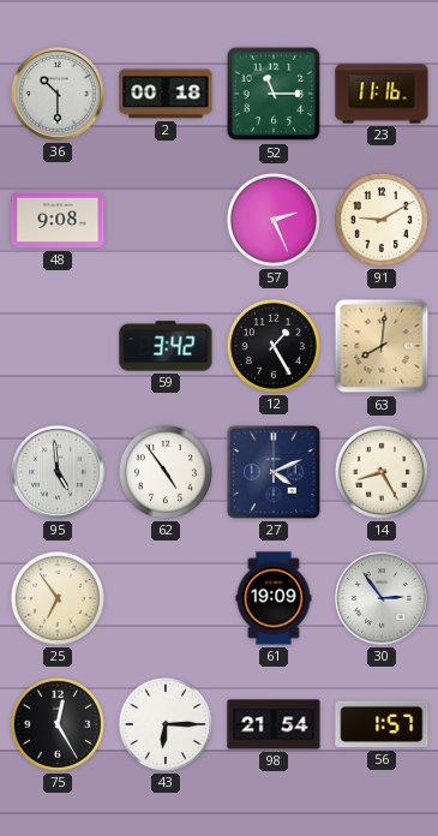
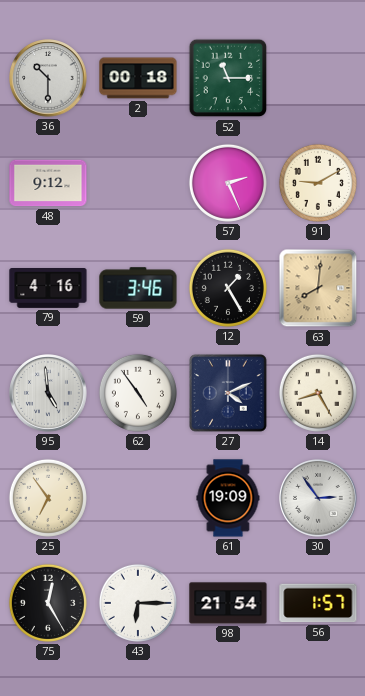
23: 11:16 -> none
48: 9:08 -> 9:12
79: none -> 4:16
59: 3:42 -> 3:46
